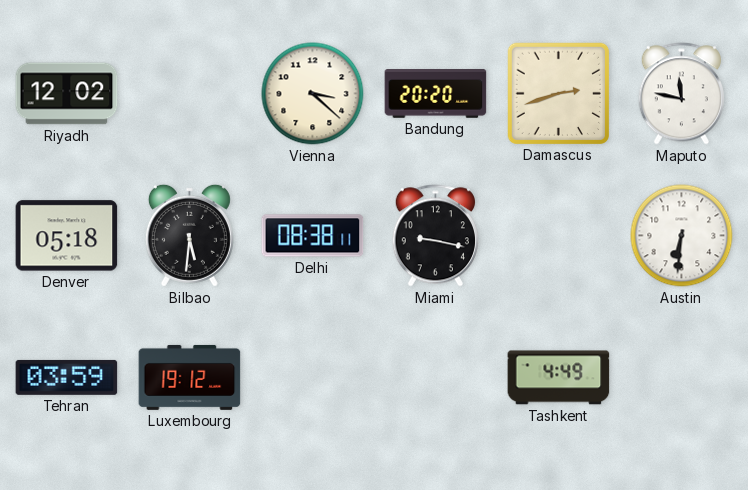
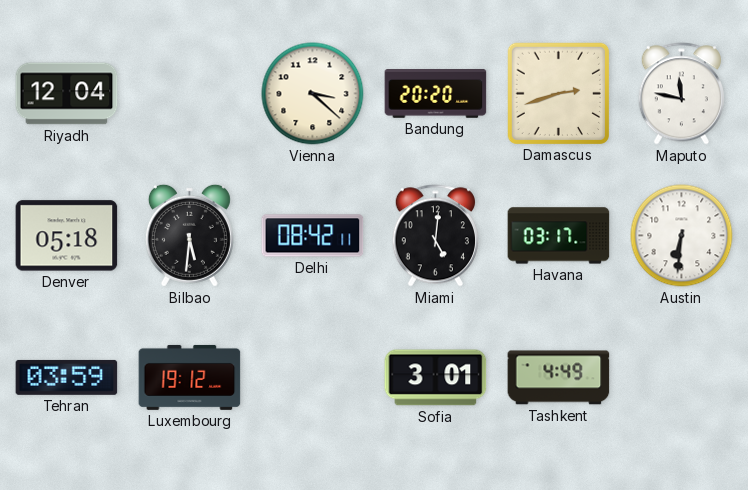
Riyadh: 12:02 -> 12:04
Delhi: 08:38 -> 08:42
Miami: 9:17 -> 5:01
Havana: none -> 03:17
Sofia: none -> 3:01
